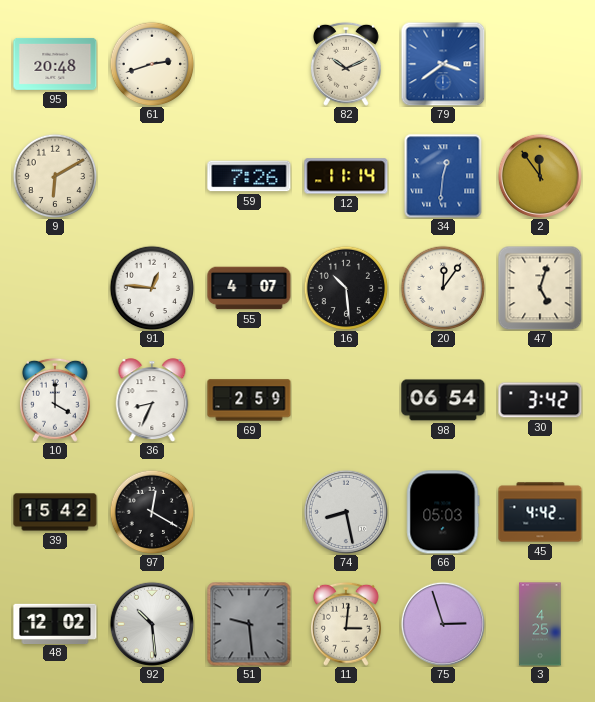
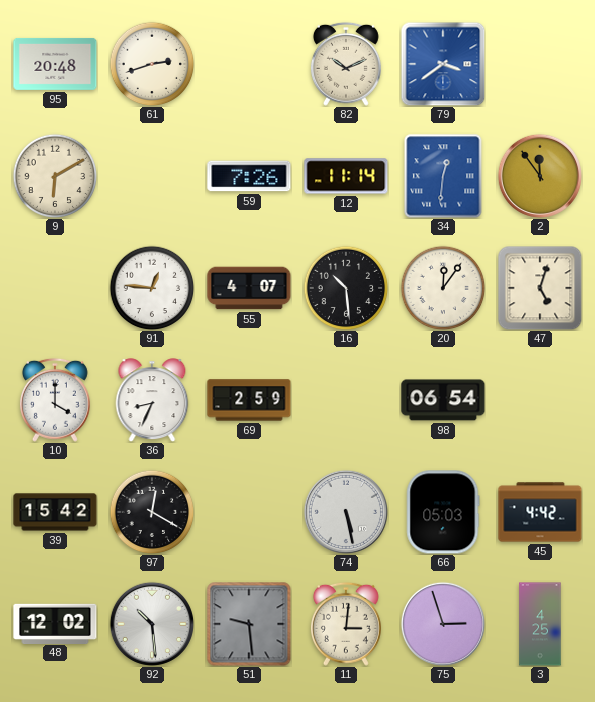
30: 3:42 -> none
74: 8:28 -> 5:28
